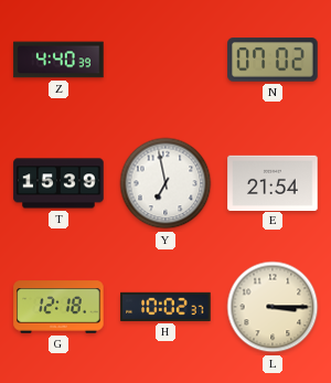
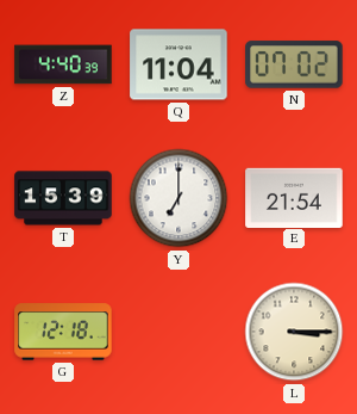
Q: none -> 11:04
Y: 6:58 -> 7:00
H: 10:02 -> none
